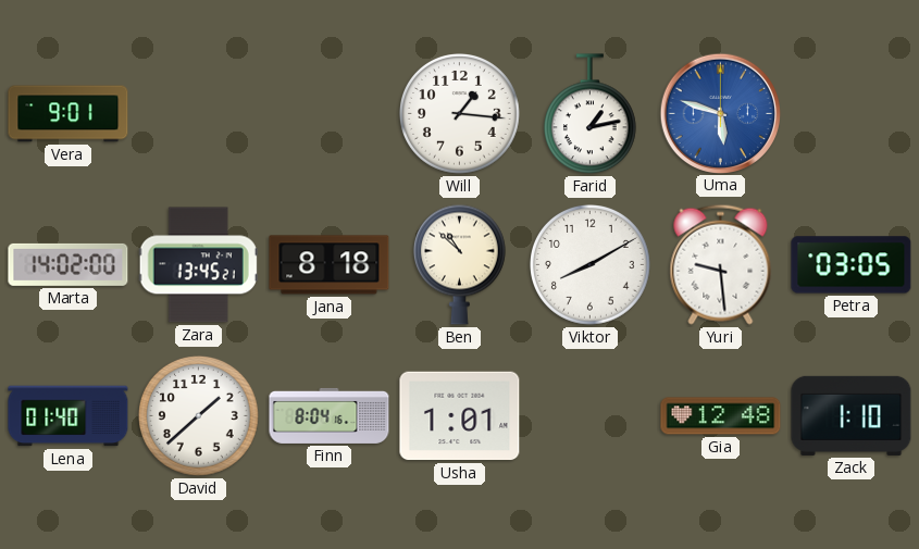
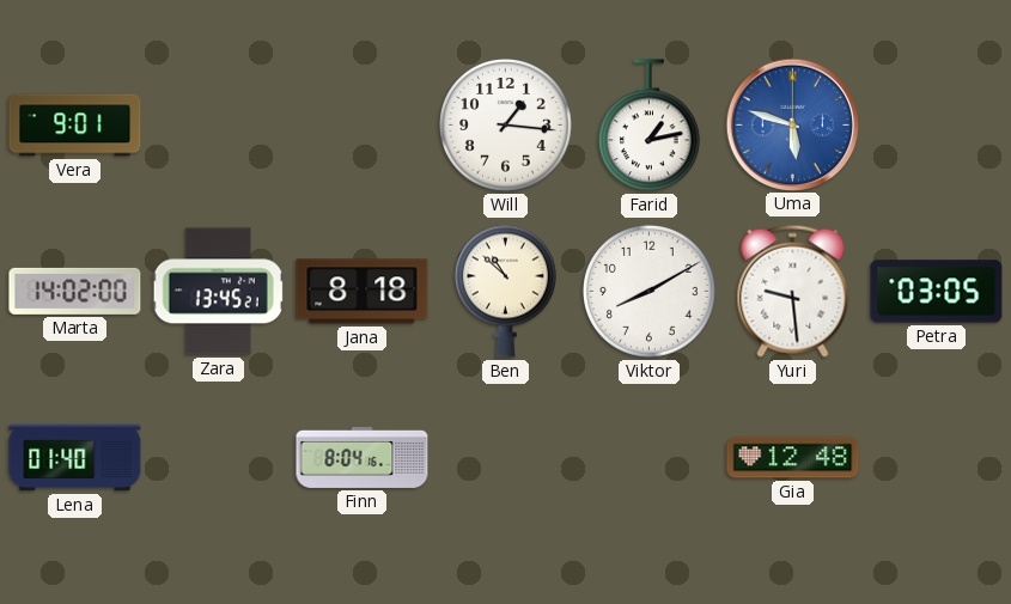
David: 1:38 -> none
Usha: 1:01 -> none
Zack: 1:10 -> none
